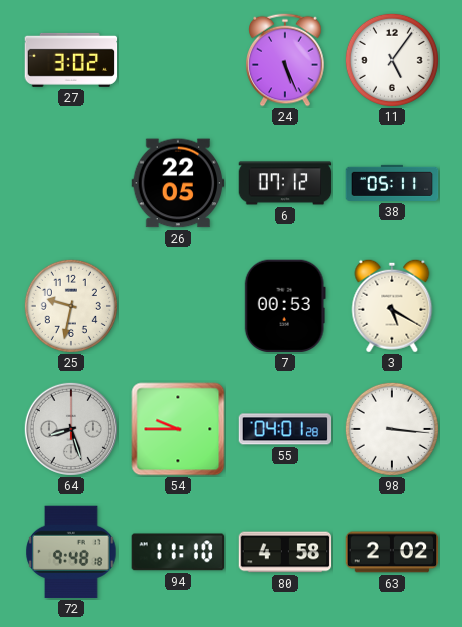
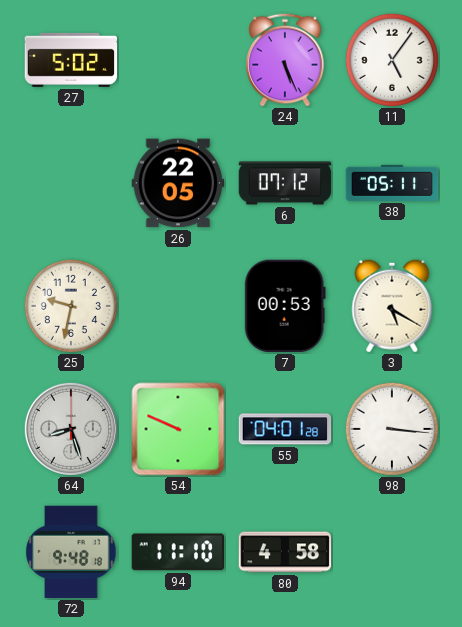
27: 3:02 -> 5:02
54: 9:45 -> 9:49
63: 2:02 -> none
